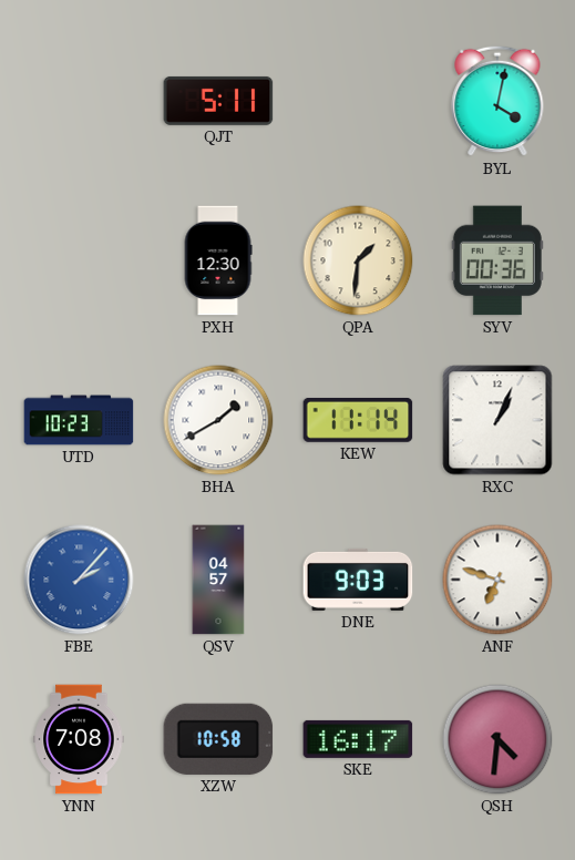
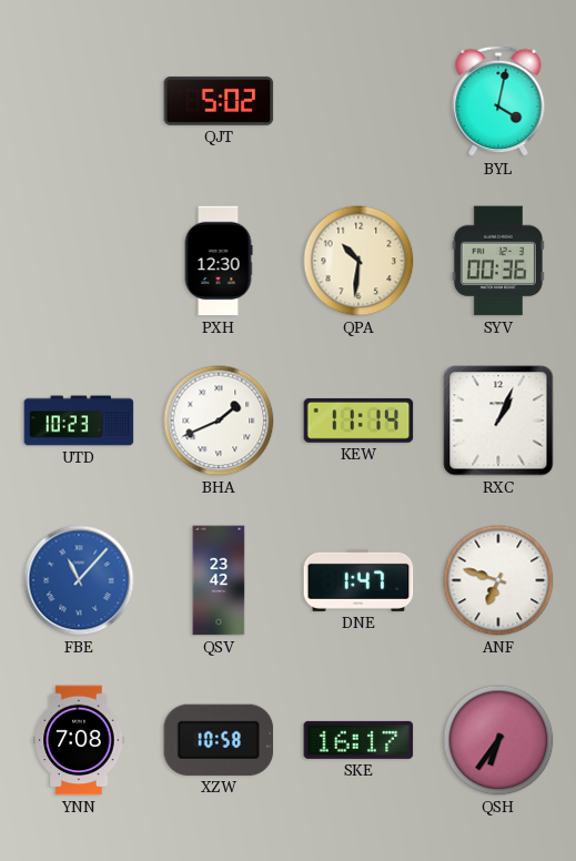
QJT: 5:11 -> 5:02
QPA: 1:31 -> 10:31
BHA: 1:40 -> 1:41
FBE: 2:07 -> 11:07
QSV: 04:57 -> 23:42
DNE: 9:03 -> 1:47
QSH: 4:31 -> 6:36
